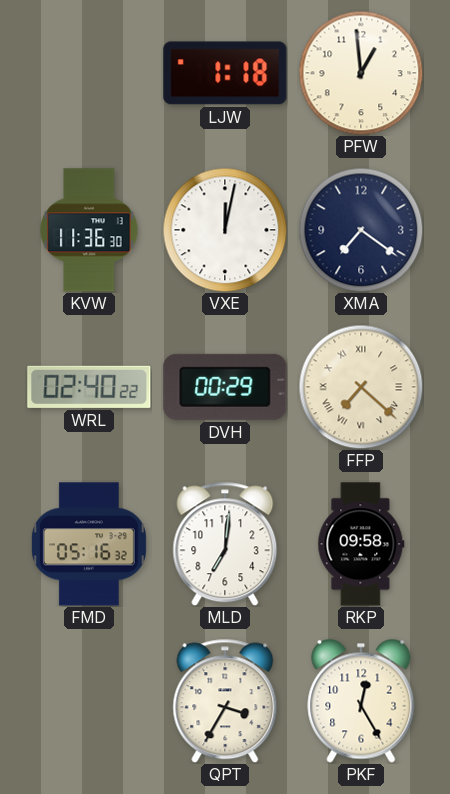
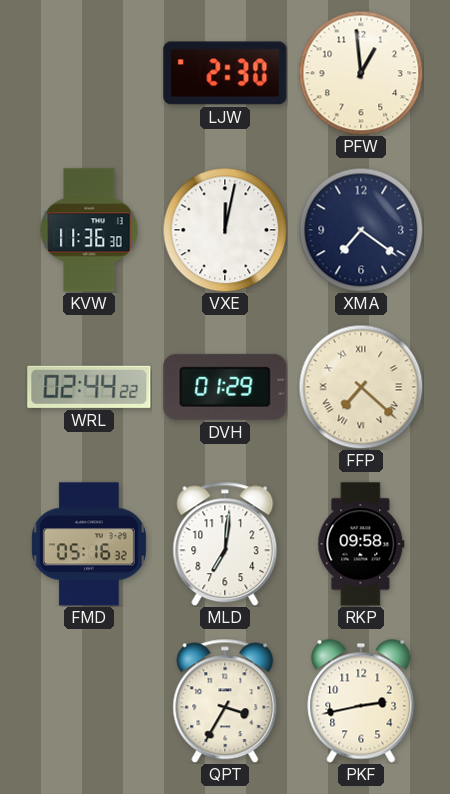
LJW: 1:18 -> 2:30
WRL: 02:40 -> 02:44
DVH: 00:29 -> 01:29
PKF: 12:25 -> 2:43
